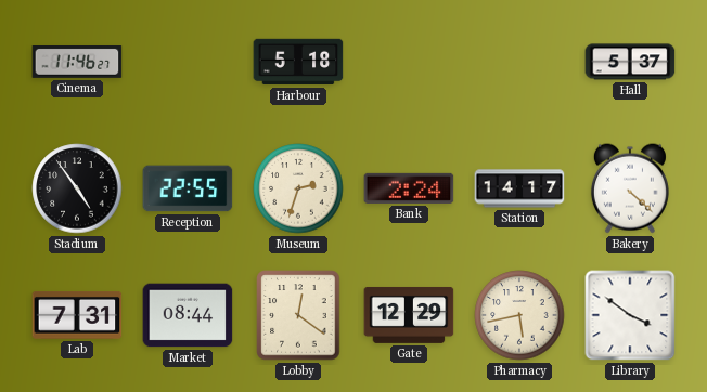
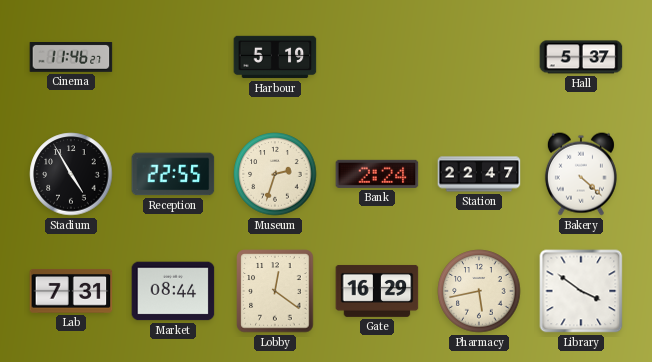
Harbour: 5:18 -> 5:19
Stadium: 4:54 -> 4:55
Station: 14:17 -> 22:47
Gate: 12:29 -> 16:29
